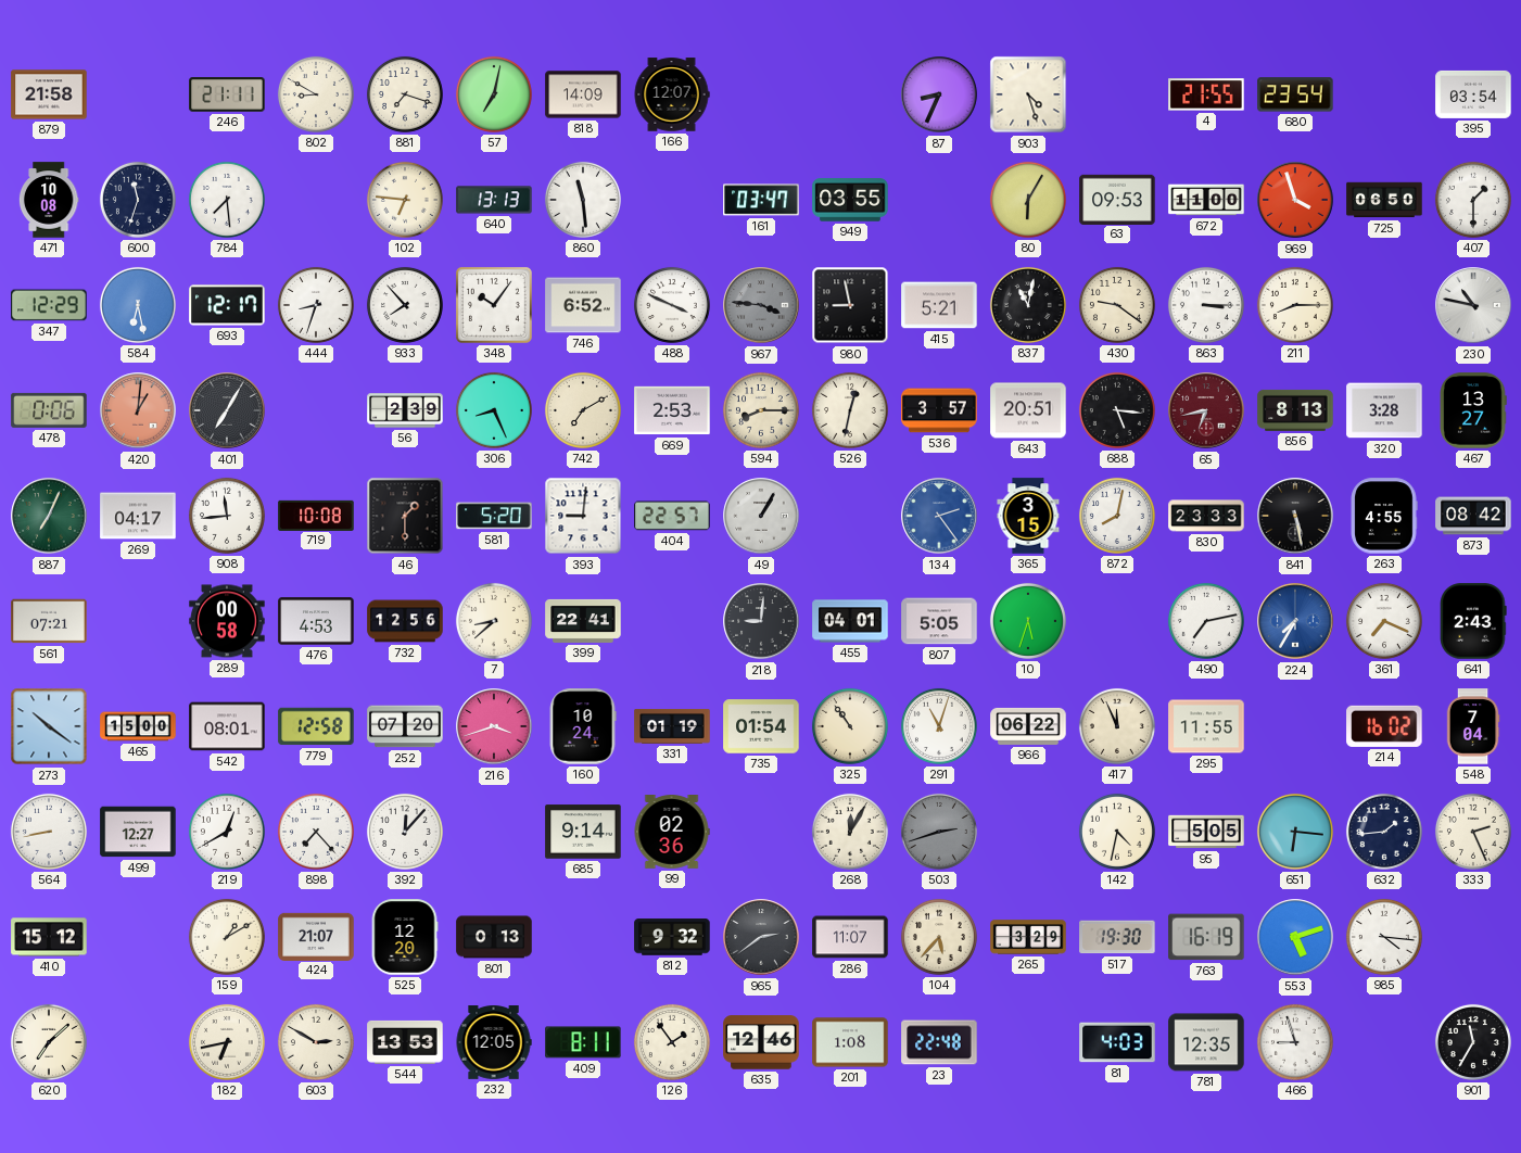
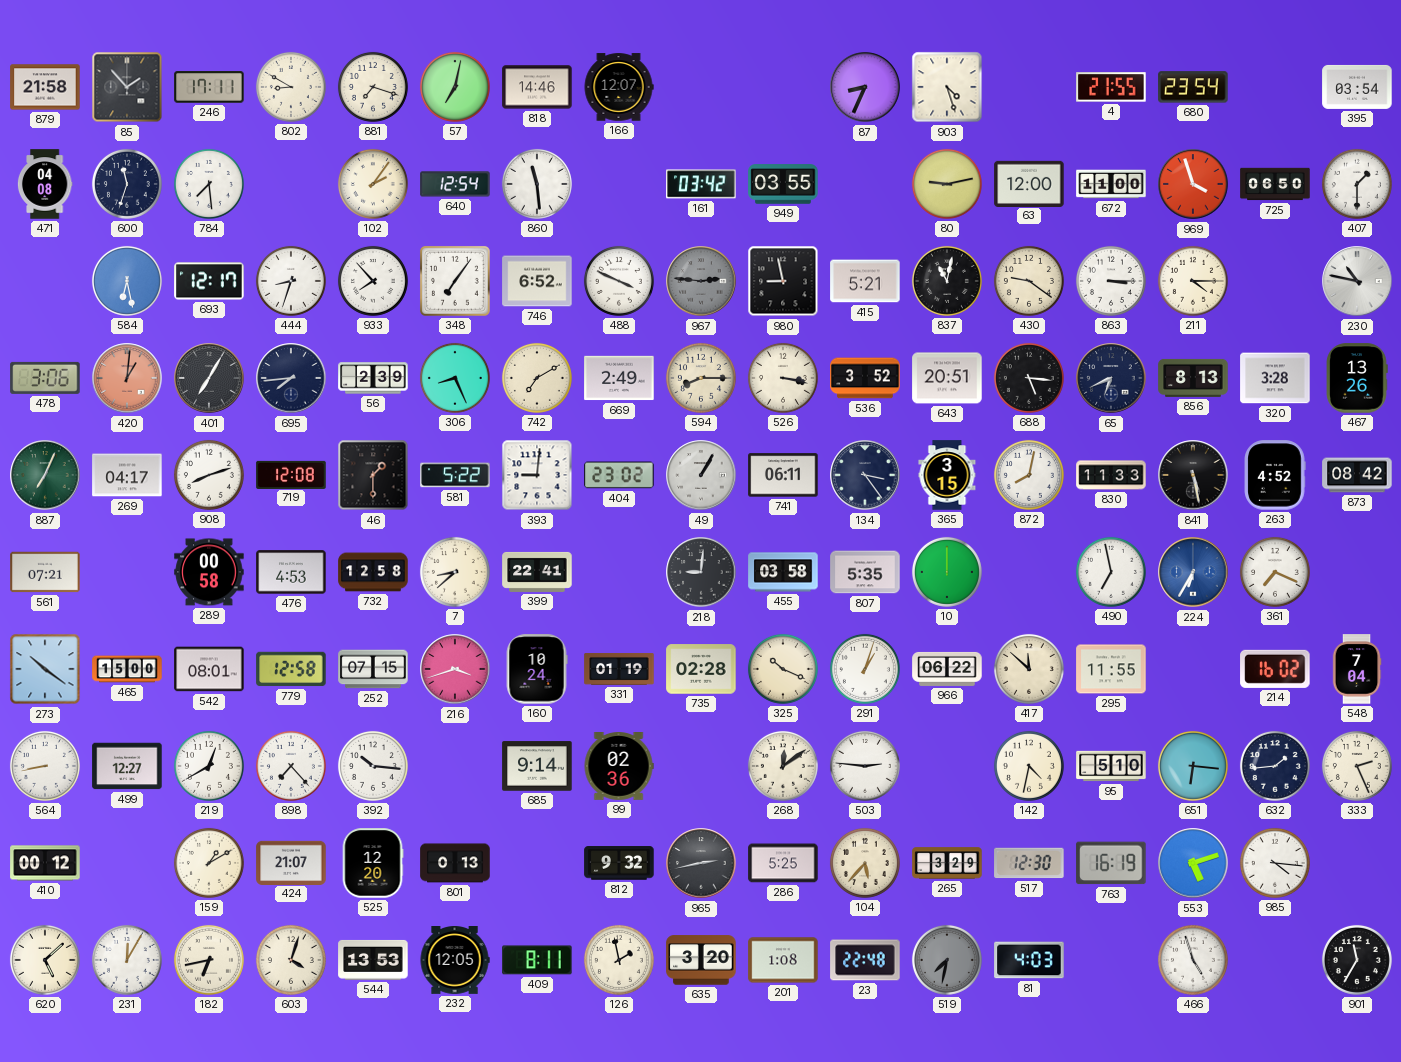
85: none -> 1:53
246: 21:11 -> 17:11
818: 14:09 -> 14:46
471: 10:08 -> 04:08
102: 6:46 -> 2:06
640: 13:13 -> 12:54
161: 03:47 -> 03:42
80: 6:05 -> 9:13
63: 09:53 -> 12:00
347: 12:29 -> none
348: 10:06 -> 7:06
967: 3:46 -> 2:46
211: 8:15 -> 4:15
478: 0:06 -> 3:06
695: none -> 7:44
669: 2:53 -> 2:49
526: 12:32 -> 3:17
536: 3:57 -> 3:52
65: 6:43 -> 6:41
65 dial: burgundy -> navy
467: 13:27 -> 13:26
908: 11:44 -> 8:12
719: 10:08 -> 12:08
581: 5:20 -> 5:22
404: 22:57 -> 23:02
741: none -> 06:11
134: 2:24 -> 3:24
134 dial: blue -> navy
830: 23:33 -> 11:33
263: 4:55 -> 4:52
732: 12:56 -> 12:58
455: 04:01 -> 03:58
807: 5:05 -> 5:35
10: 5:33 -> 12:00
490: 7:13 -> 6:58
224: 7:35 -> 6:35
641: 2:43 -> none
252: 07:20 -> 07:15
735: 01:54 -> 02:28
325: 10:54 -> 10:19
291: 11:03 -> 1:03
417: 11:56 -> 11:52
392: 12:07 -> 10:16
268: 12:05 -> 12:09
503: 2:42 -> 2:46
503 dial: grey -> white
95: 5:05 -> 5:10
410: 15:12 -> 00:12
965: 2:39 -> 2:43
286: 11:07 -> 5:25
517: 19:30 -> 12:30
620: 7:08 -> 5:08
231: none -> 12:05
603: 2:50 -> 4:03
126: 1:54 -> 1:58
635: 12:46 -> 3:20
519: none -> 7:32
781: 12:35 -> none
466: 8:57 -> 4:57
